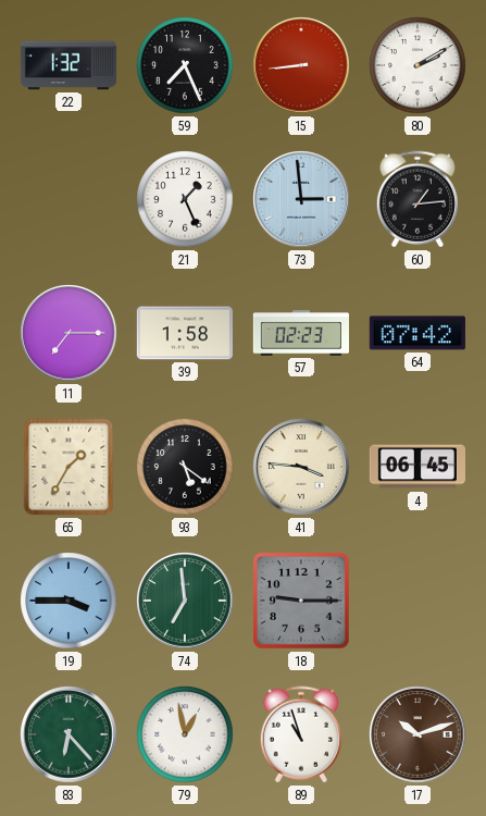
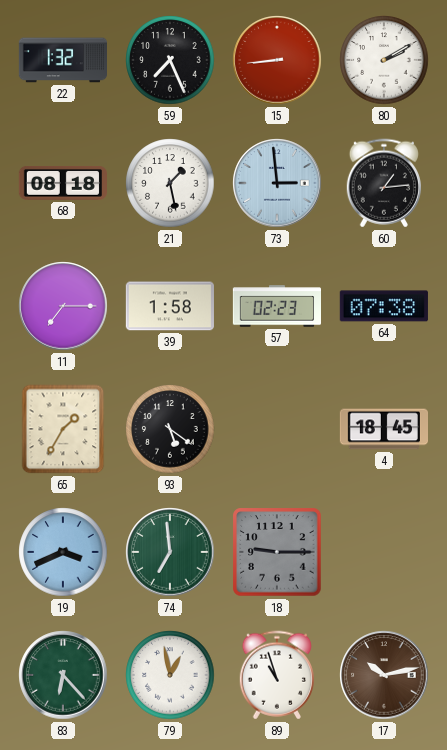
68: none -> 08:18
21: 1:26 -> 1:28
64: 07:42 -> 07:38
41: 3:46 -> none
4: 06:45 -> 18:45
19: 3:45 -> 3:41
17: 10:12 -> 10:13
